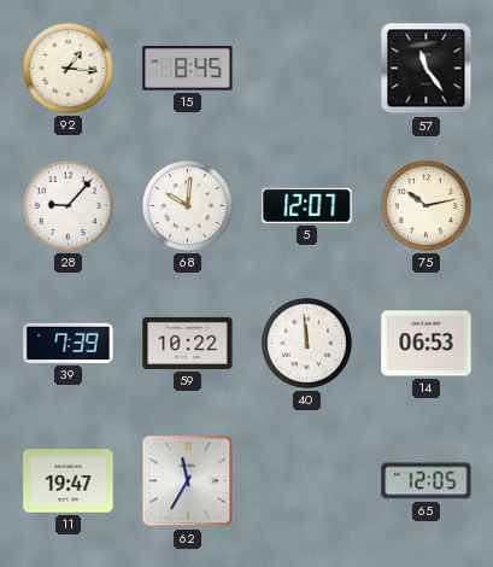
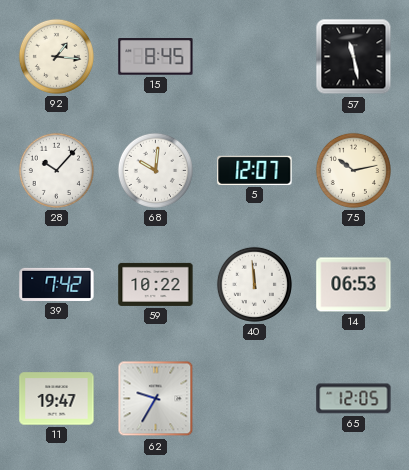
57: 11:24 -> 11:28
28: 9:07 -> 10:07
39: 7:39 -> 7:42
62: 11:35 -> 9:35
